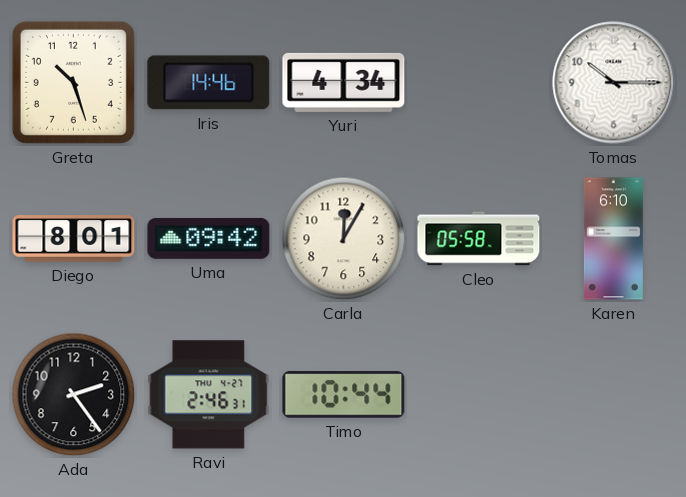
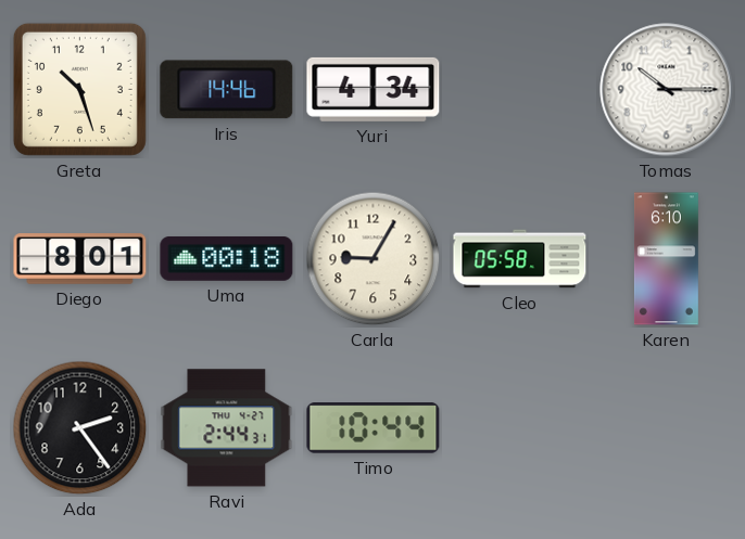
Uma: 09:42 -> 00:18
Carla: 12:05 -> 9:05
Ravi: 2:46 -> 2:44
